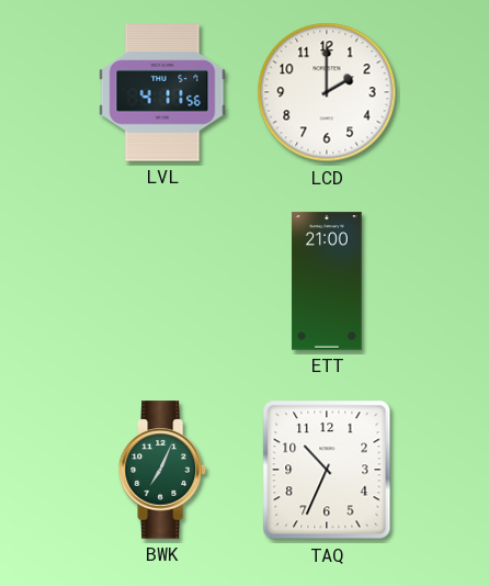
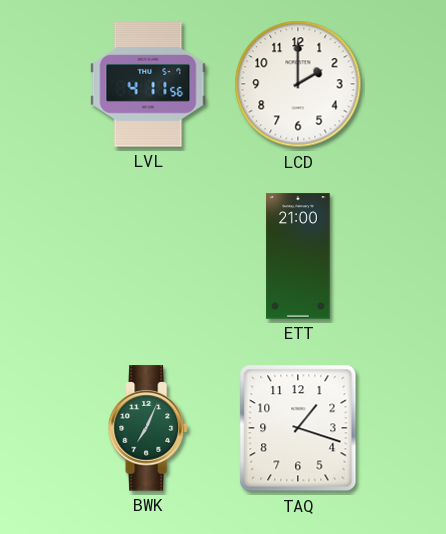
TAQ: 10:34 -> 1:18
